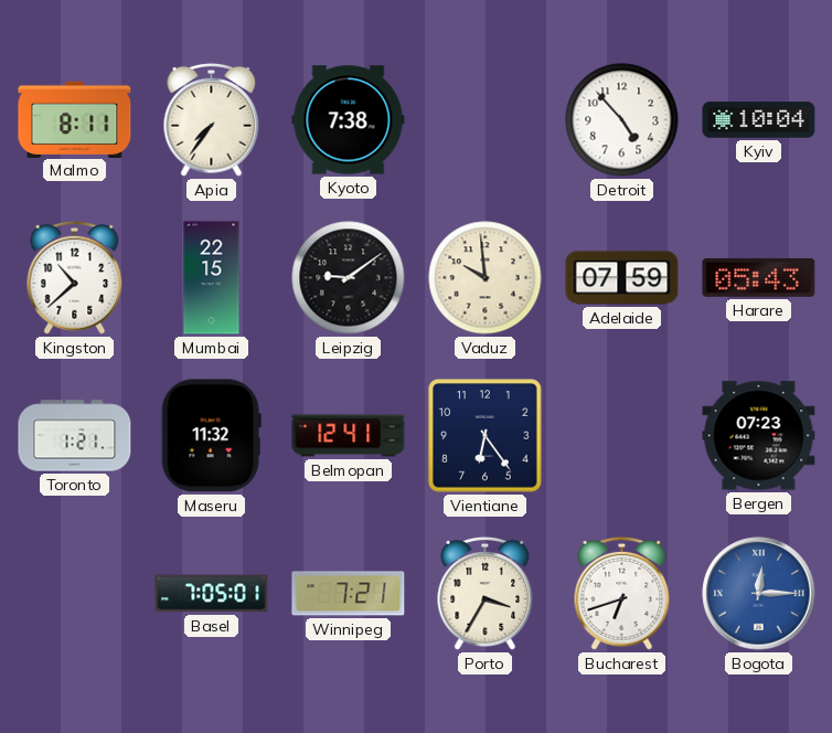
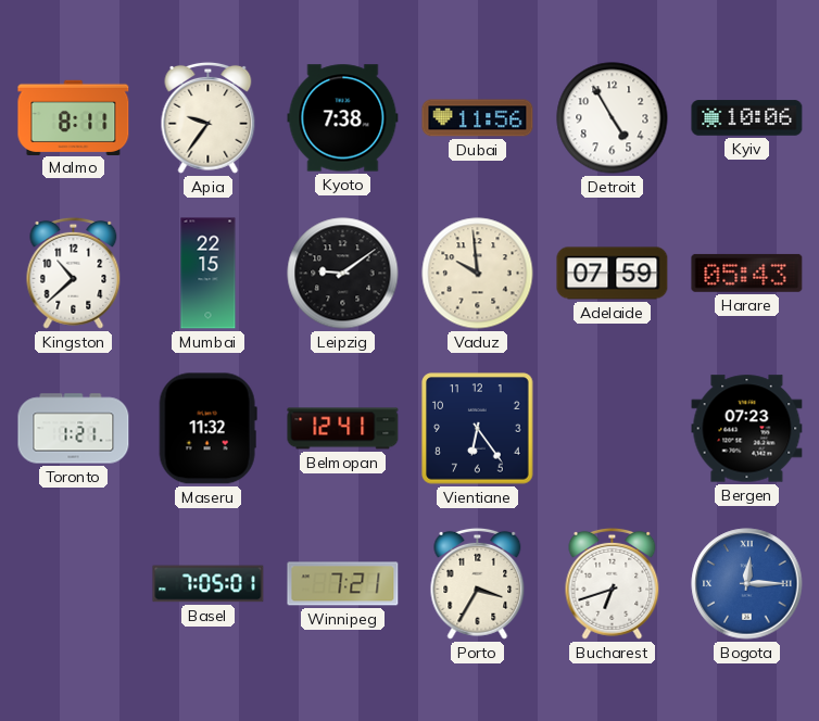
Apia: 7:36 -> 9:36
Dubai: none -> 11:56
Detroit: 4:53 -> 4:55
Kyiv: 10:04 -> 10:06
